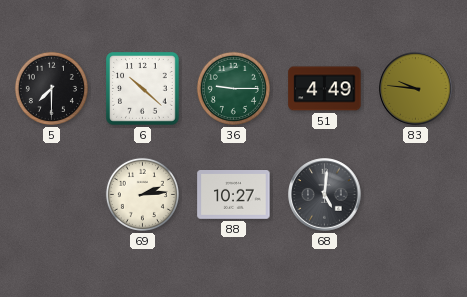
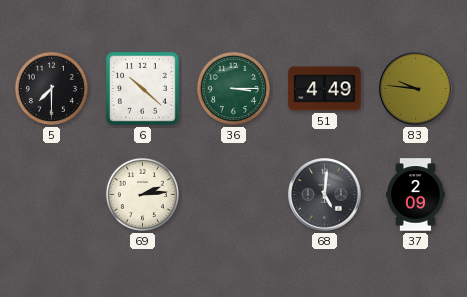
36: 9:15 -> 3:15
88: 10:27 -> none
37: none -> 2:09
